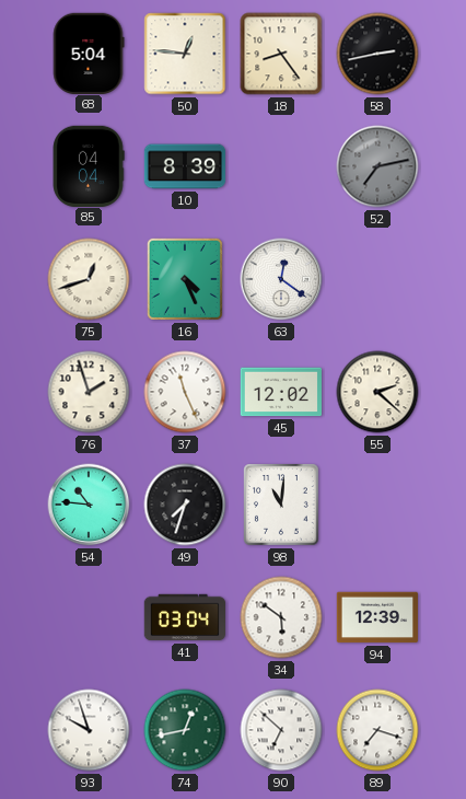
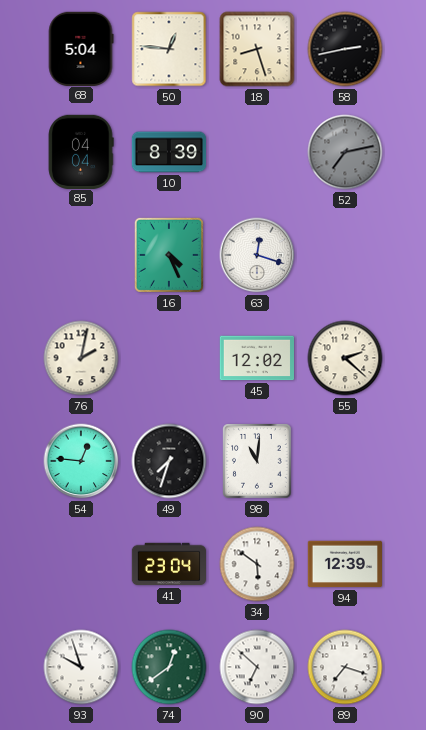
18: 8:24 -> 8:27
75: 12:42 -> none
63: 12:21 -> 12:18
76: 1:57 -> 2:02
37: 11:26 -> none
54: 10:46 -> 12:46
41: 03:04 -> 23:04
74: 12:43 -> 12:39
